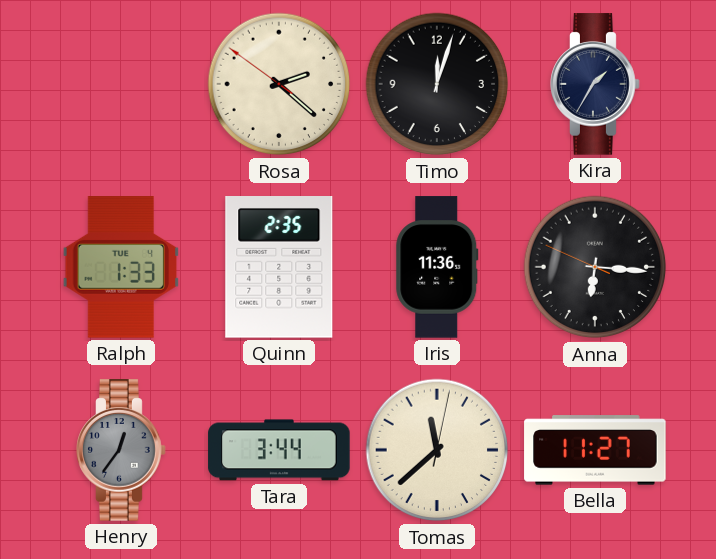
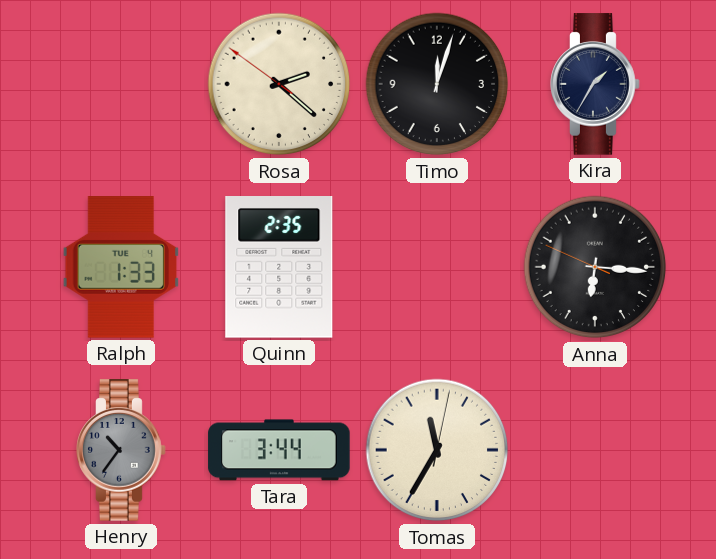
Iris: 11:36 -> none
Henry: 12:36 -> 10:36
Tomas: 11:38 -> 11:35
Bella: 11:27 -> none
